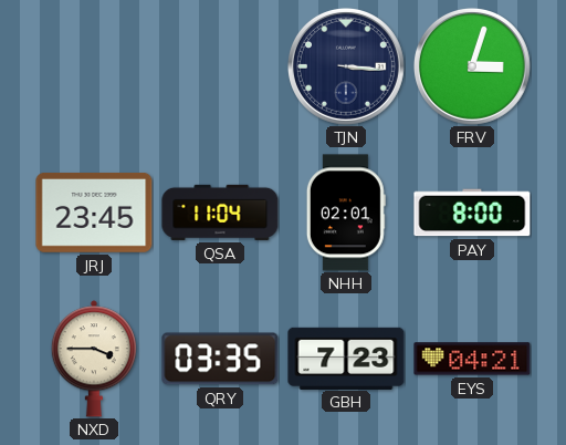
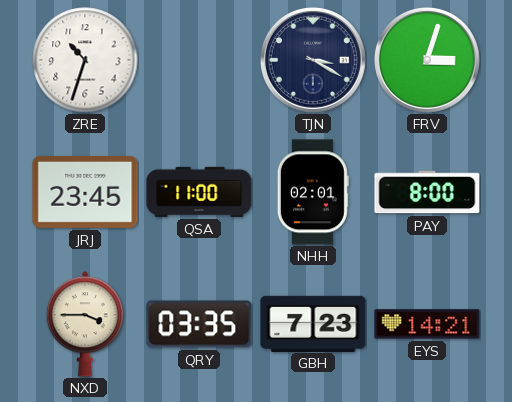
ZRE: none -> 10:33
TJN: 3:16 -> 3:20
QSA: 11:04 -> 11:00
EYS: 04:21 -> 14:21
